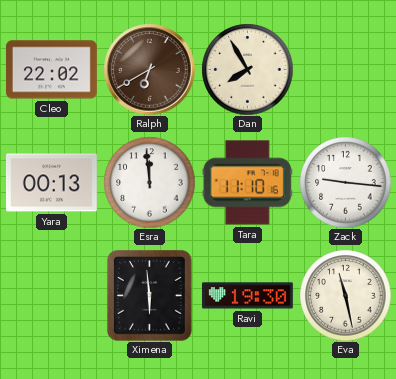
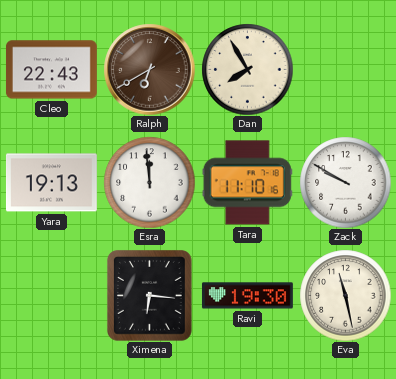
Cleo: 22:02 -> 22:43
Yara: 00:13 -> 19:13
Zack: 9:16 -> 9:50
Ximena: 5:59 -> 6:16
